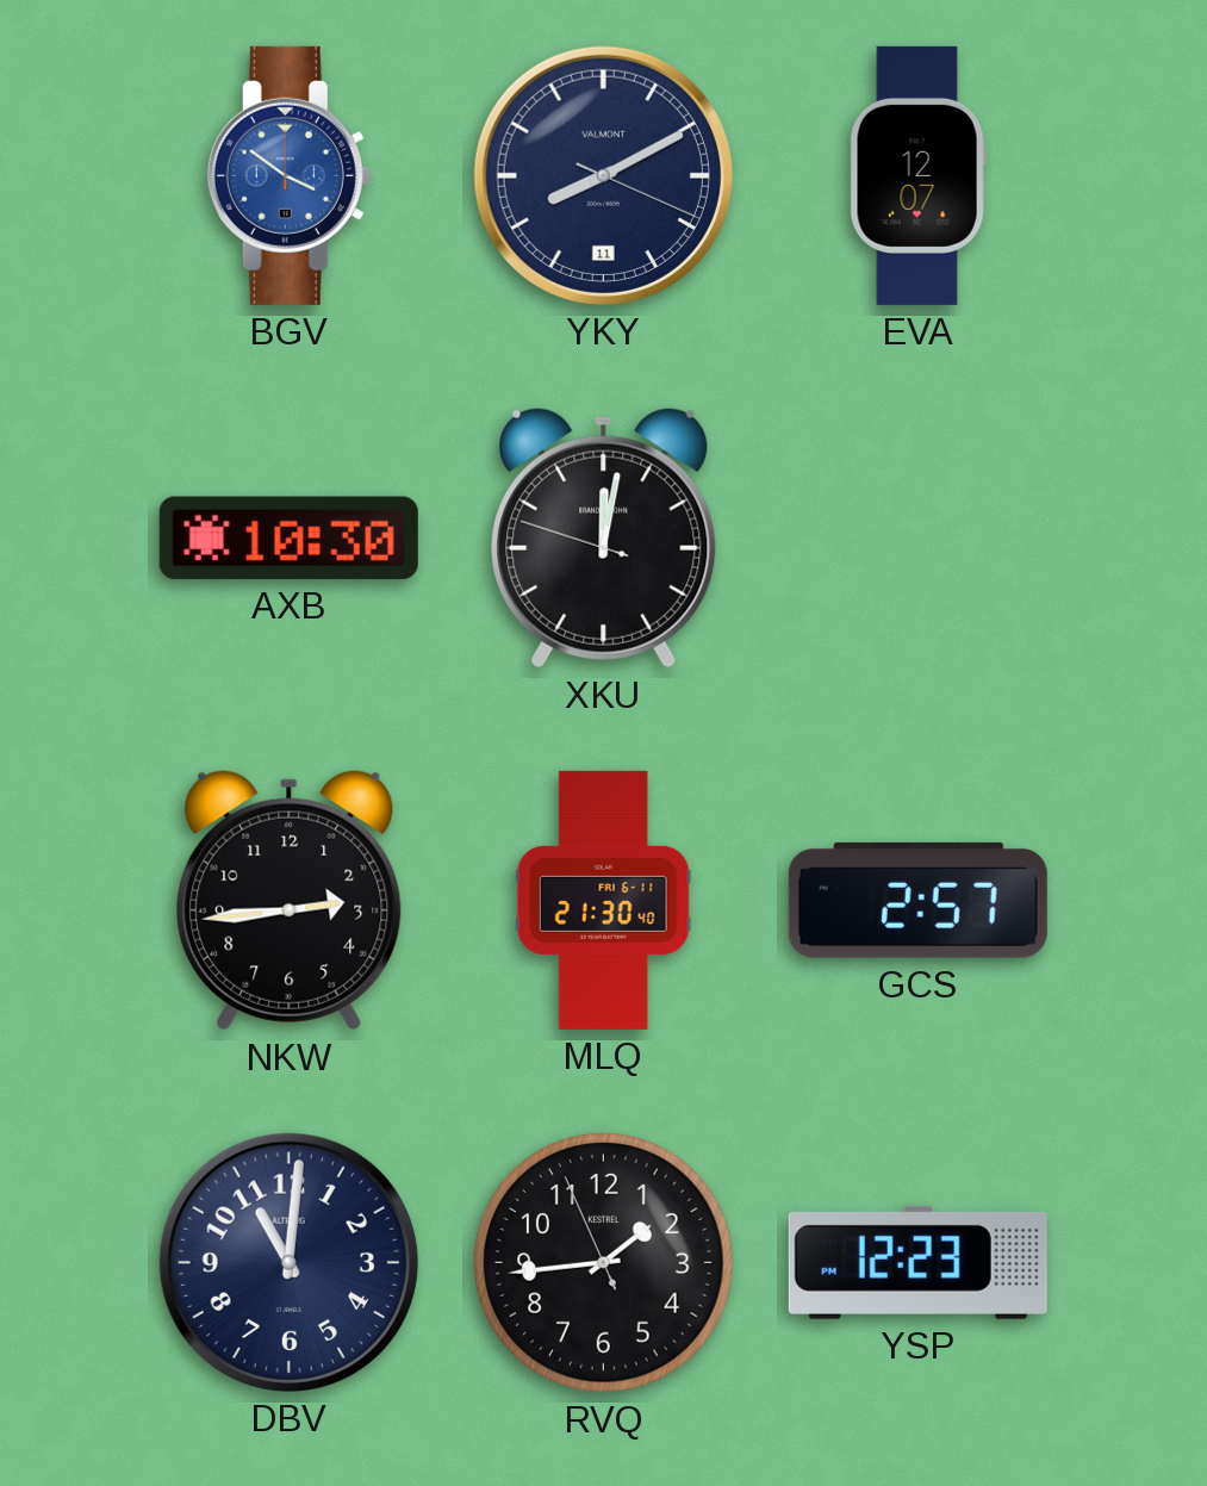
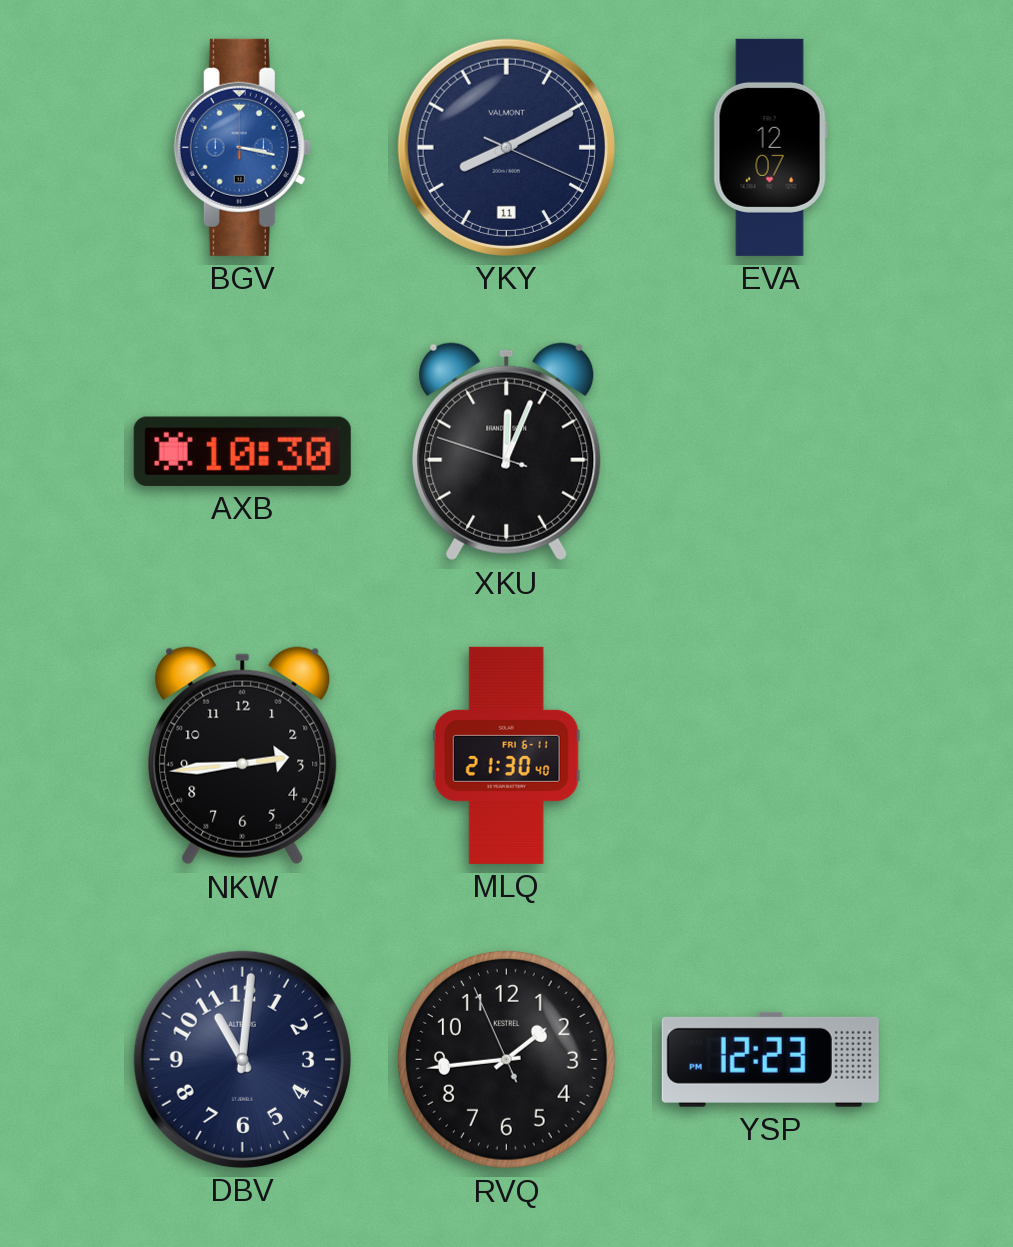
BGV: 3:51 -> 3:17
XKU: 12:01 -> 12:03
GCS: 2:57 -> none
